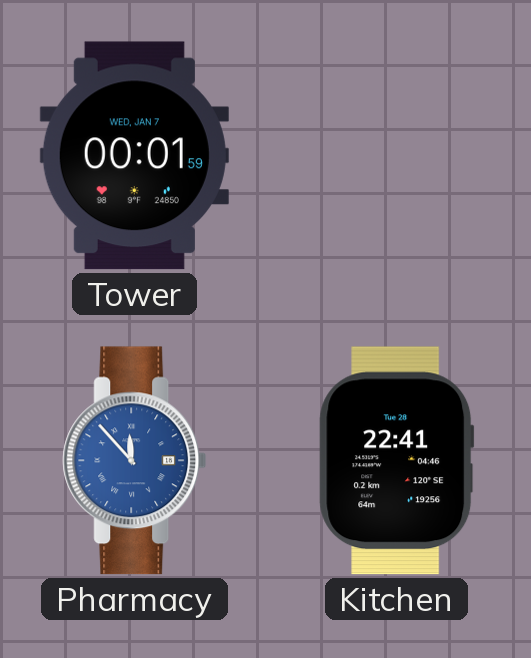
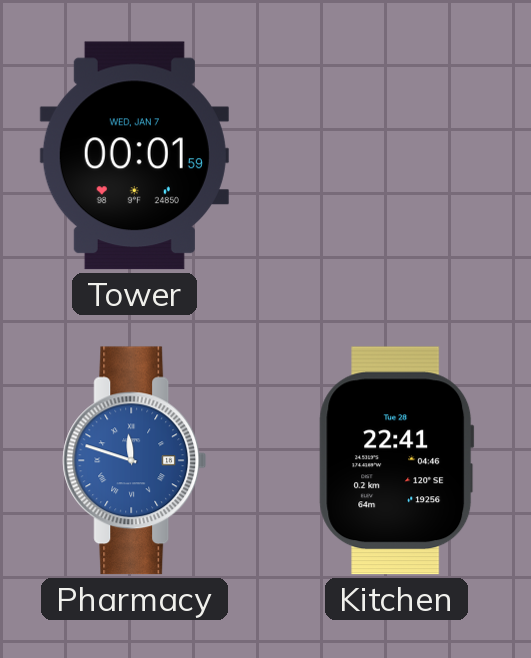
Pharmacy: 11:53 -> 11:48
